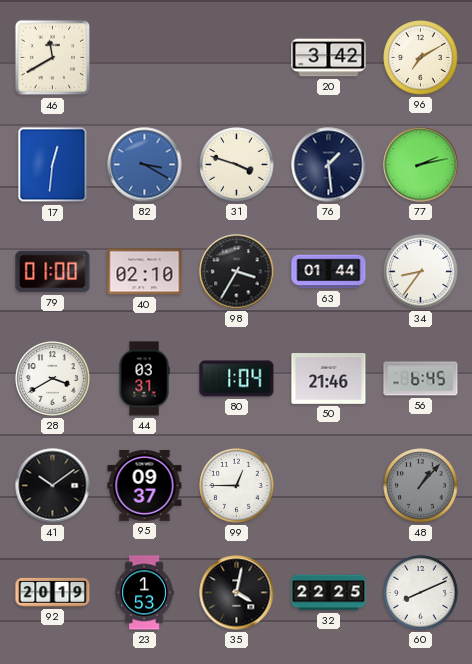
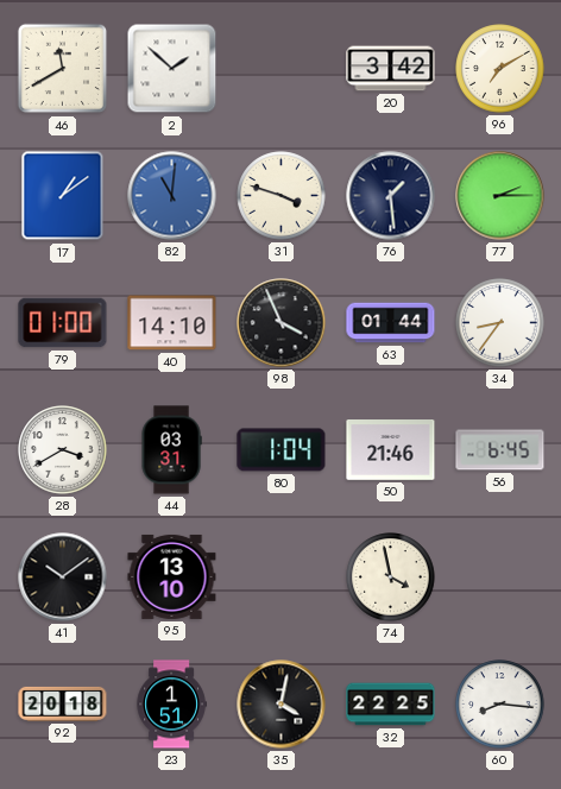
2: none -> 1:52
17: 12:31 -> 1:09
82: 3:20 -> 11:01
77: 2:13 -> 2:15
40: 02:10 -> 14:10
98: 3:35 -> 3:56
95: 09:37 -> 13:10
99: 12:45 -> none
74: none -> 3:58
48: 1:07 -> none
92: 20:19 -> 20:18
23: 1:53 -> 1:51
60: 8:11 -> 8:16
